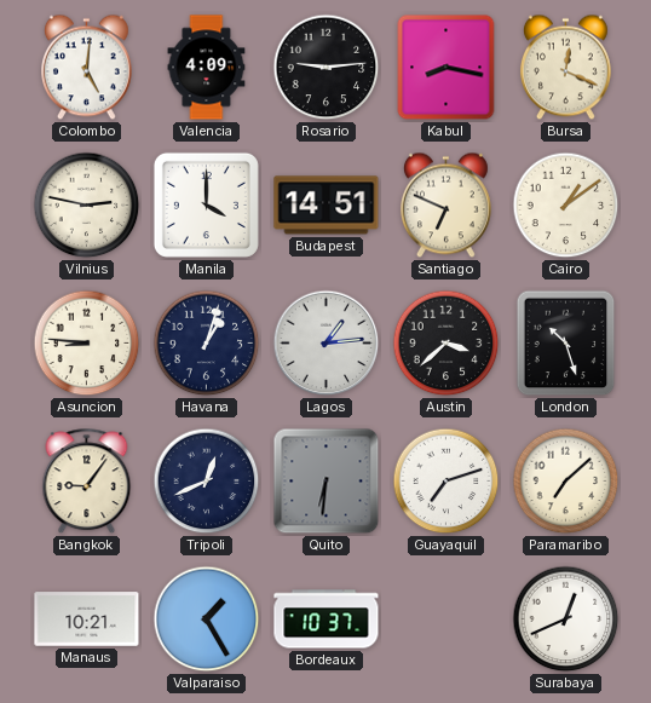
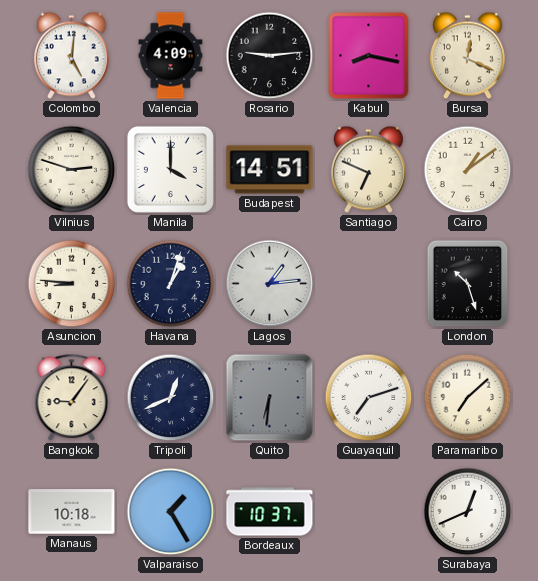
Vilnius: 2:47 -> 2:48
Austin: 3:38 -> none
Manaus: 10:21 -> 10:18
